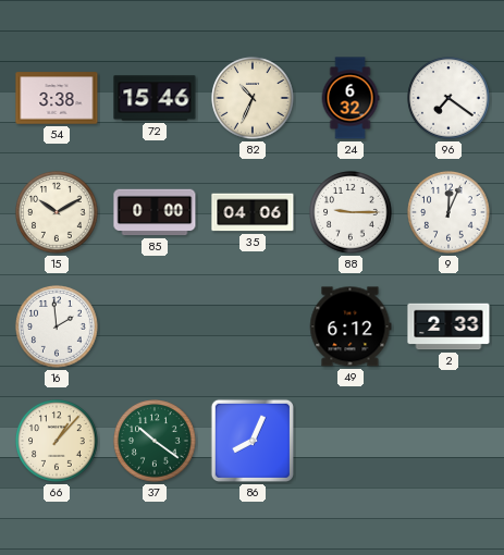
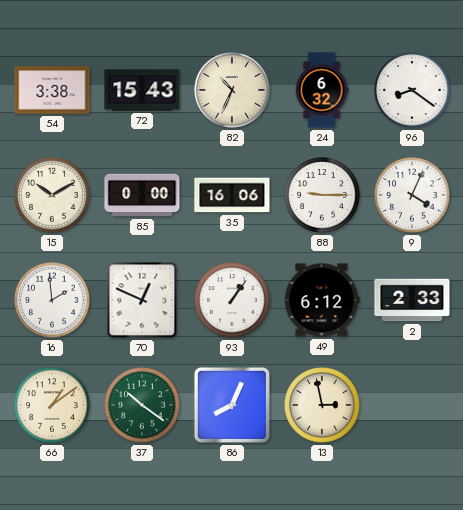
72: 15:46 -> 15:43
96: 7:21 -> 8:21
35: 04:06 -> 16:06
9: 12:04 -> 4:04
70: none -> 12:49
93: none -> 1:06
66: 1:07 -> 1:09
13: none -> 2:58
